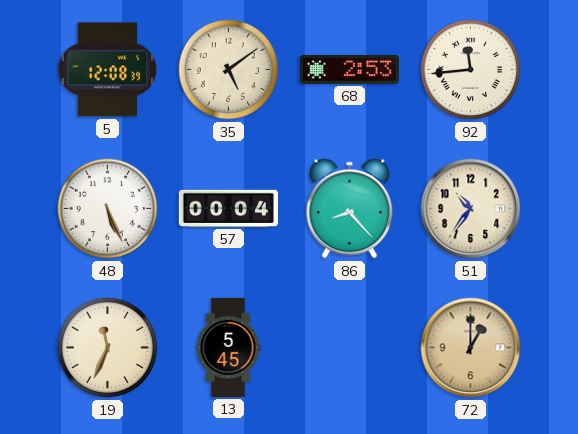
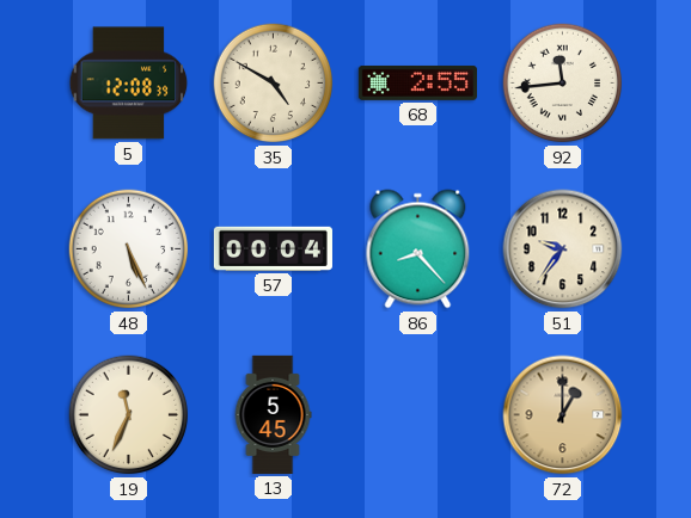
35: 5:09 -> 4:50
68: 2:53 -> 2:55
51: 10:36 -> 9:36
